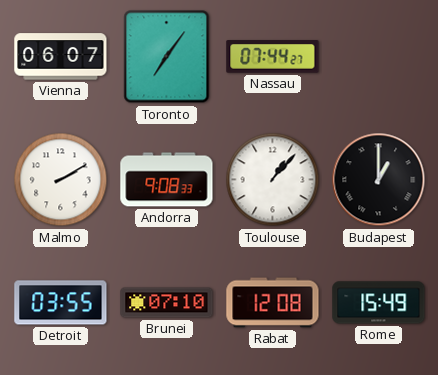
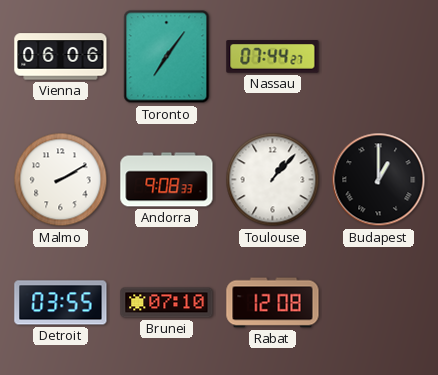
Vienna: 06:07 -> 06:06
Rome: 15:49 -> none
